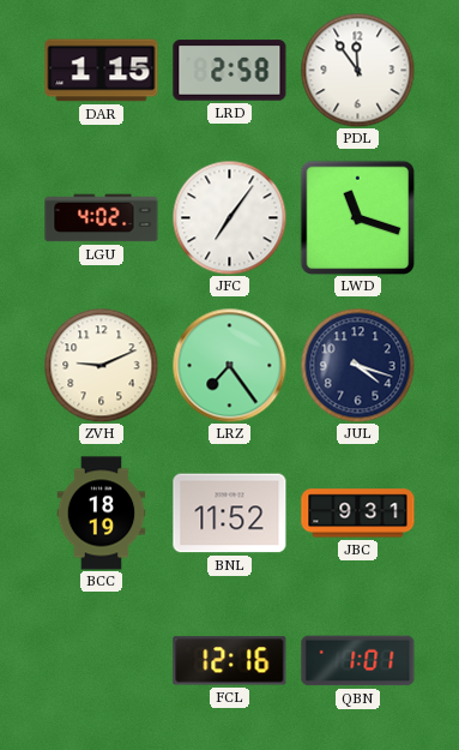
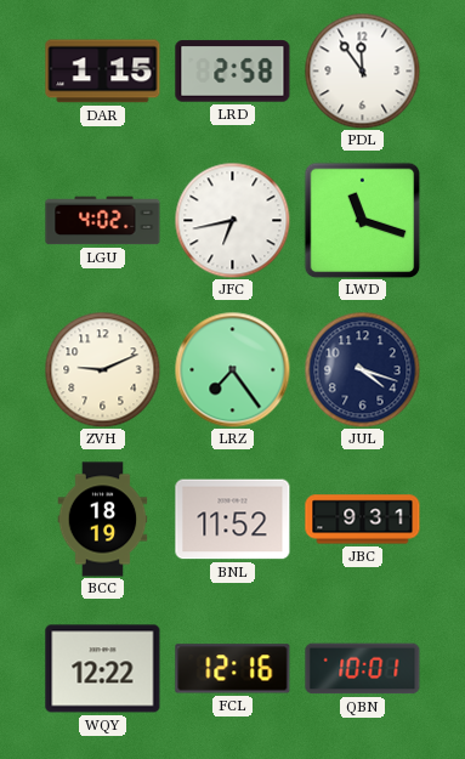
JFC: 7:06 -> 6:43
WQY: none -> 12:22
QBN: 1:01 -> 10:01
